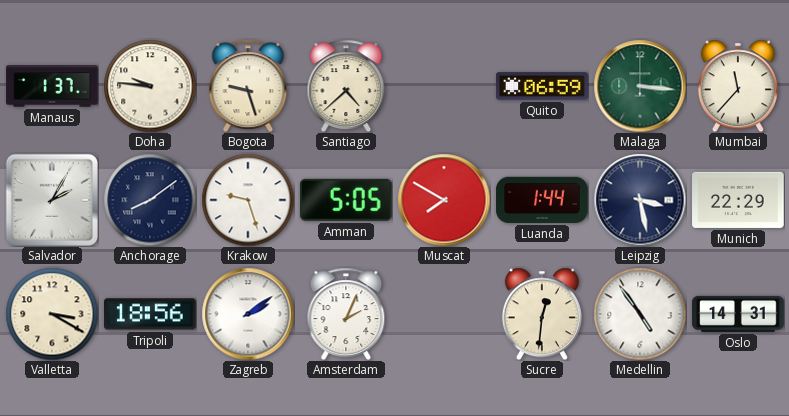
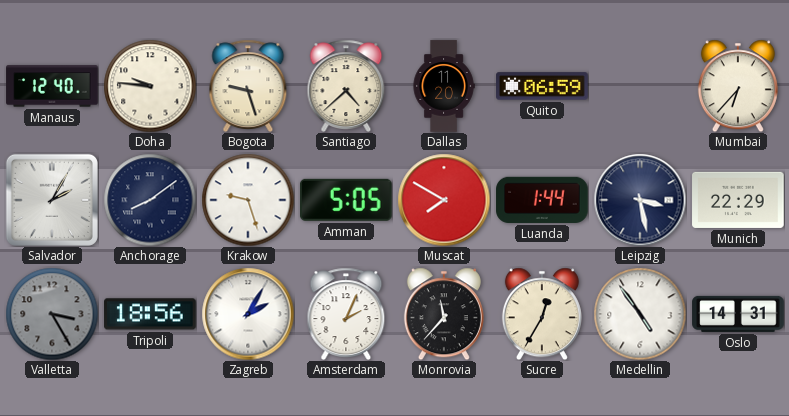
Manaus: 1:37 -> 12:40
Dallas: none -> 11:20
Malaga: 3:16 -> none
Mumbai: 11:37 -> 6:37
Valletta: 3:20 -> 3:25
Valletta dial: cream -> grey
Zagreb: 2:09 -> 2:05
Monrovia: none -> 11:37
Sucre: 12:31 -> 12:35
